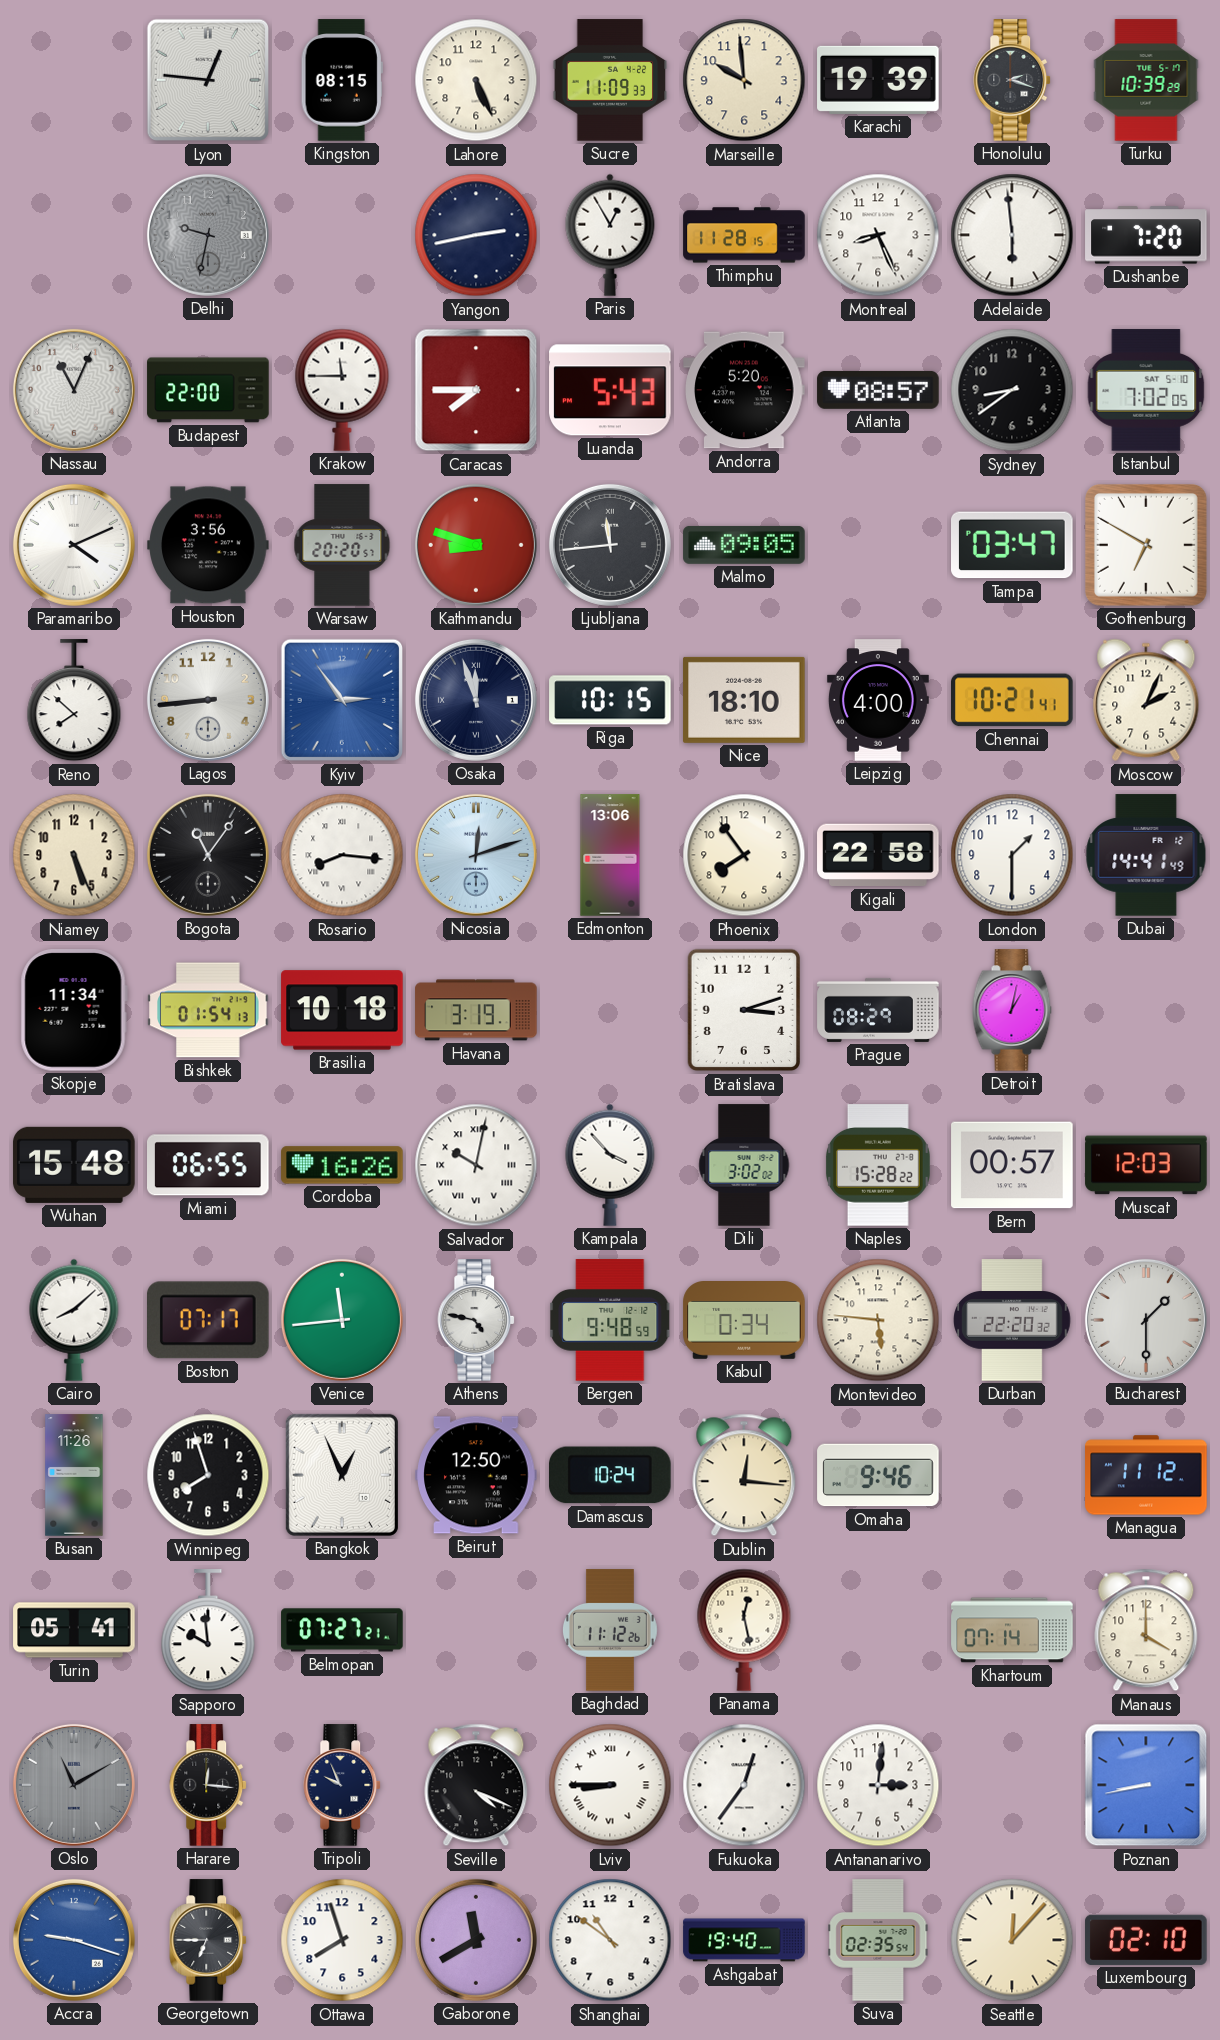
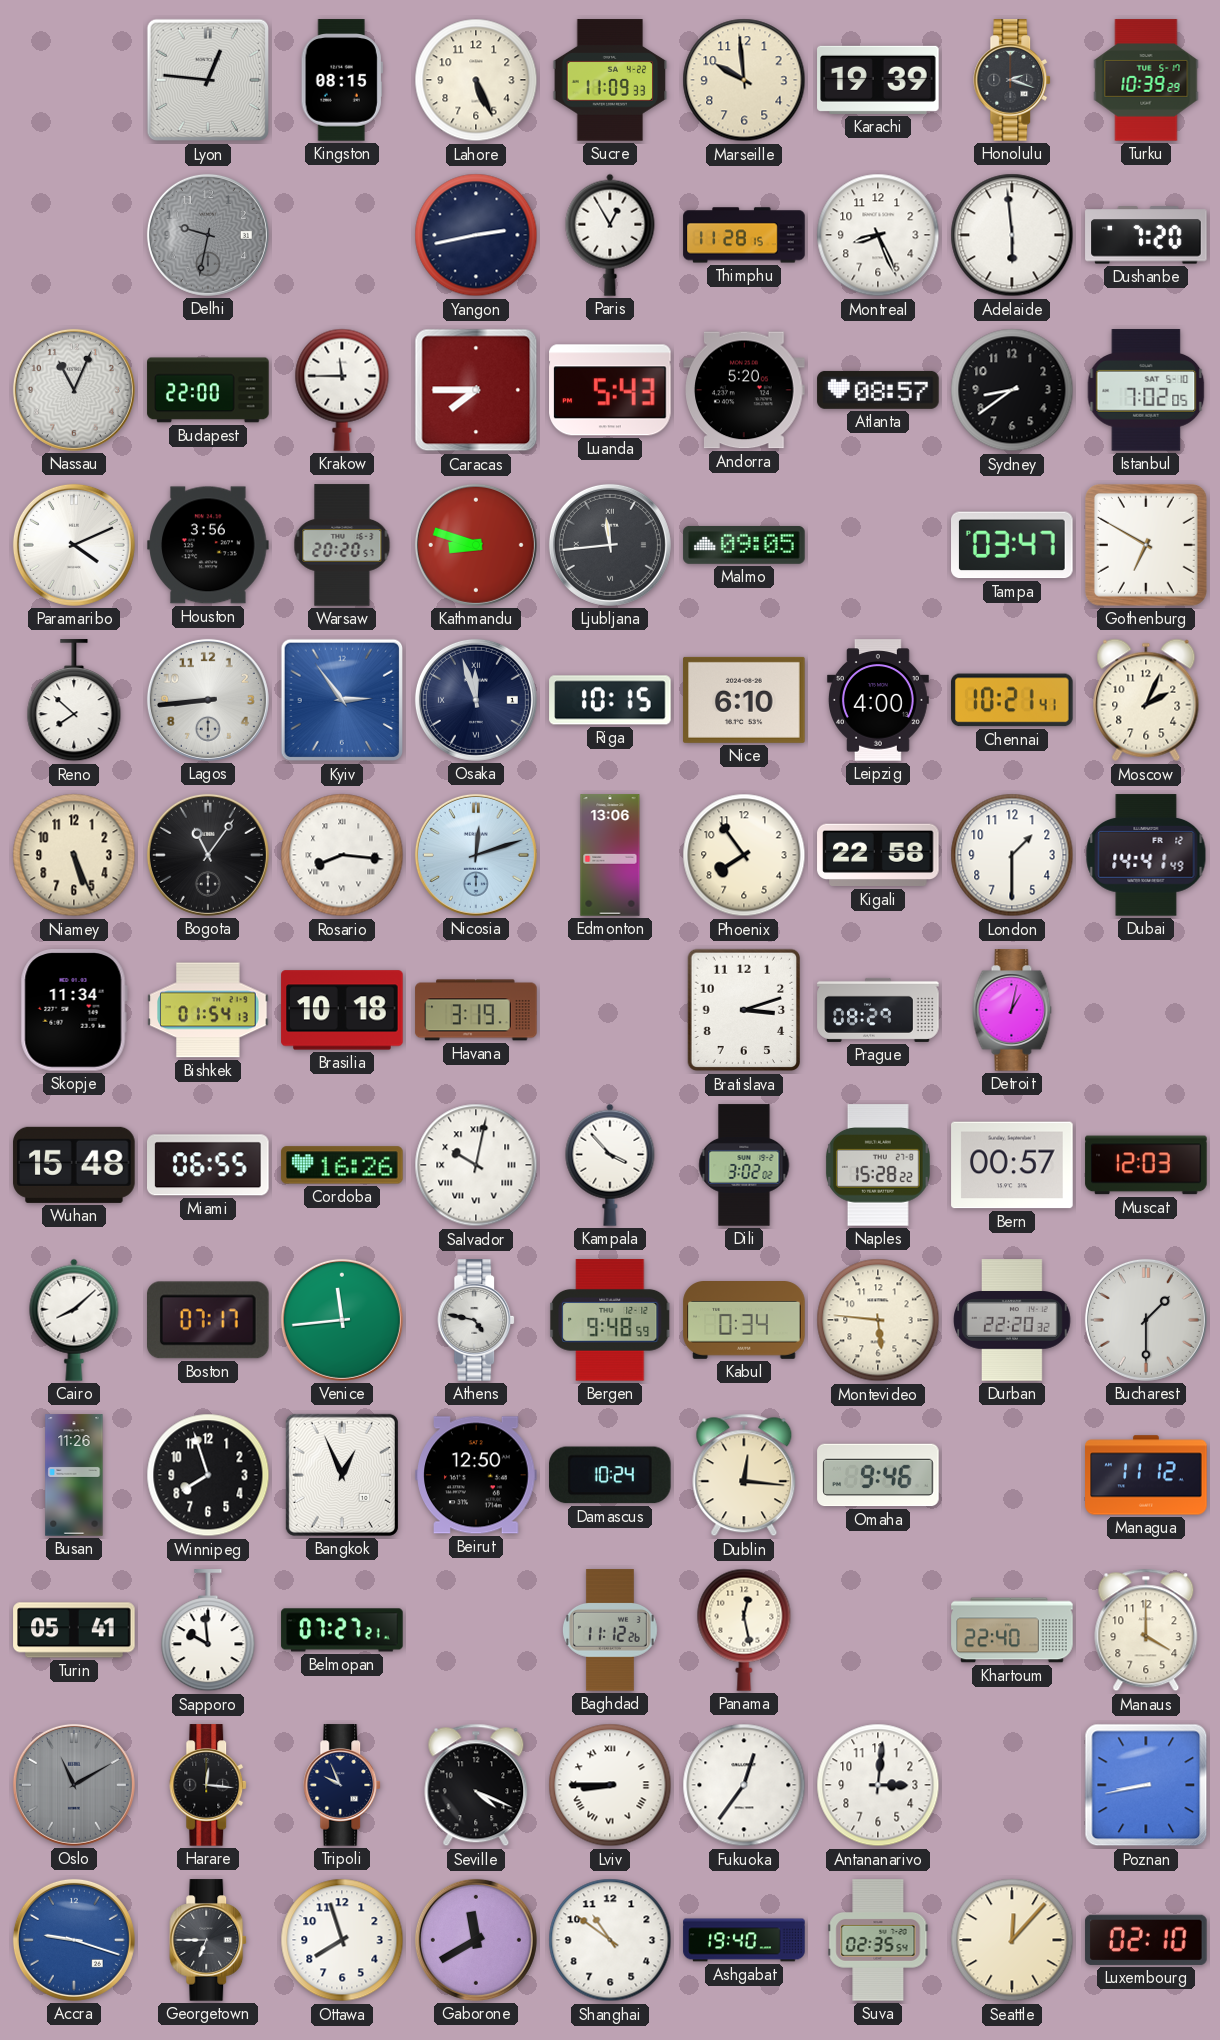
Nice: 18:10 -> 6:10
Khartoum: 07:14 -> 22:40
